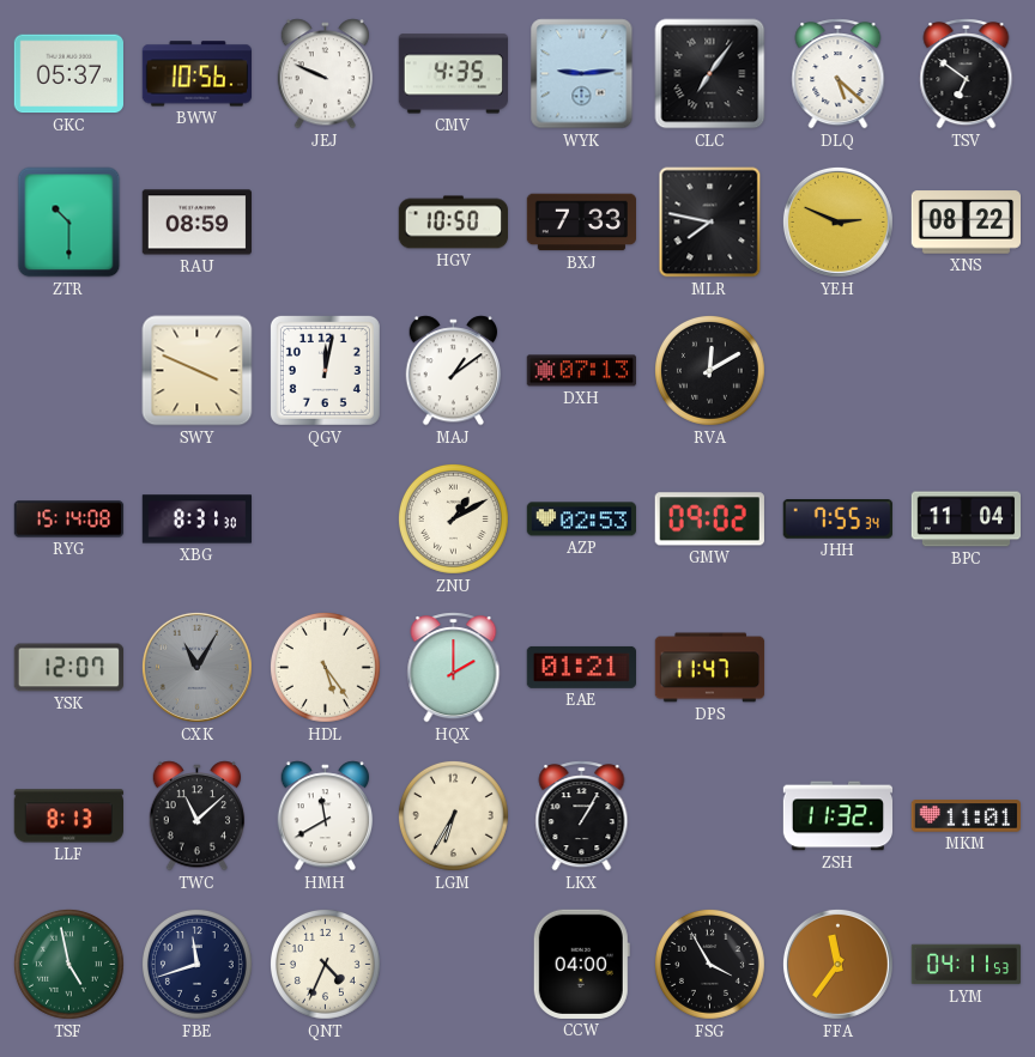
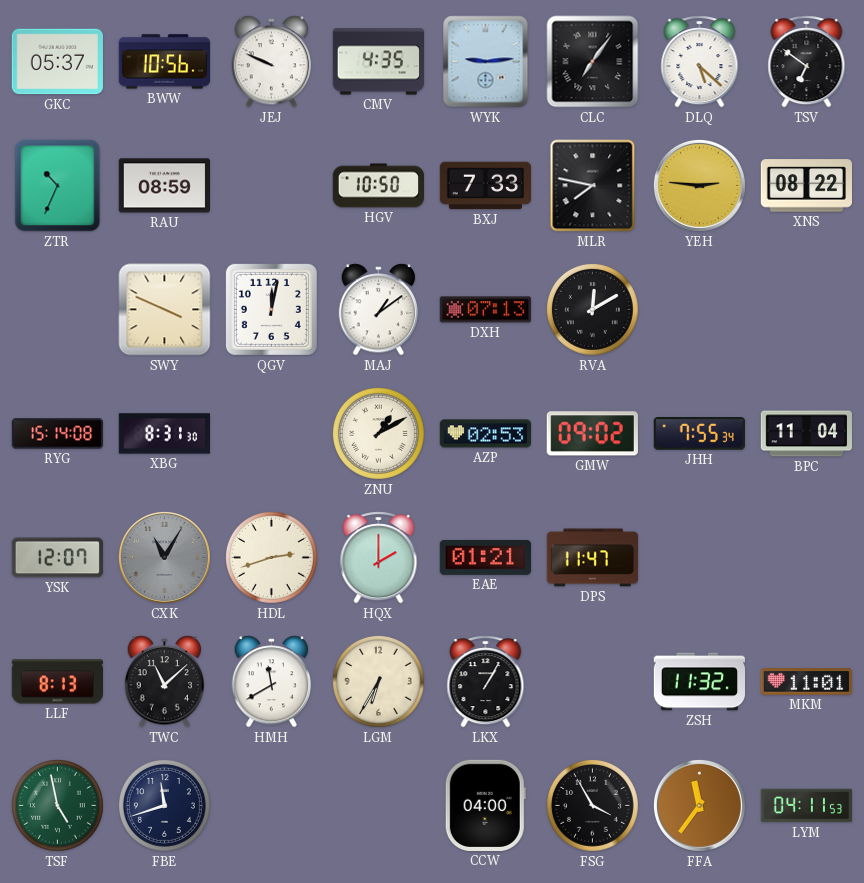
ZTR: 10:30 -> 10:34
YEH: 2:49 -> 2:46
HDL: 5:24 -> 2:42
QNT: 4:34 -> none
